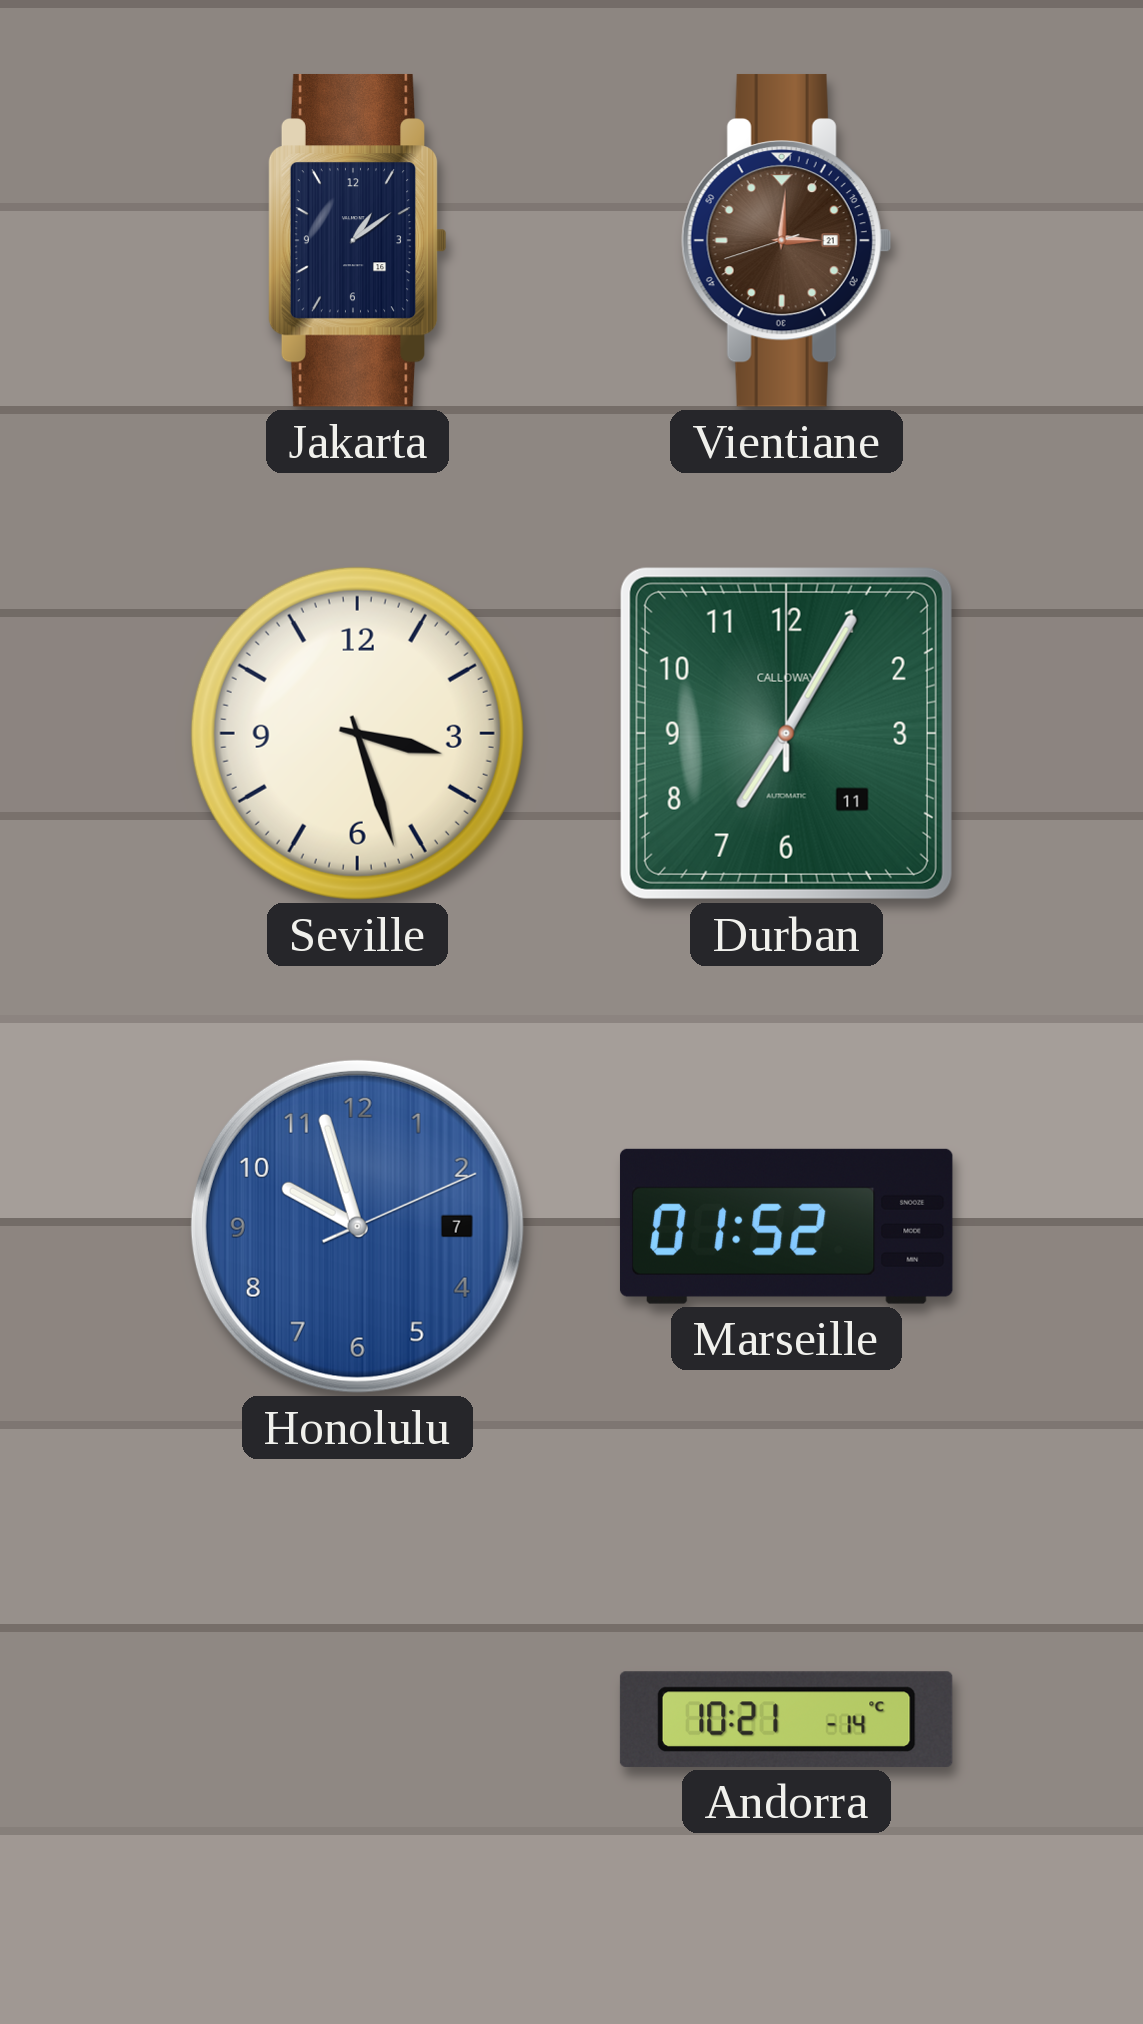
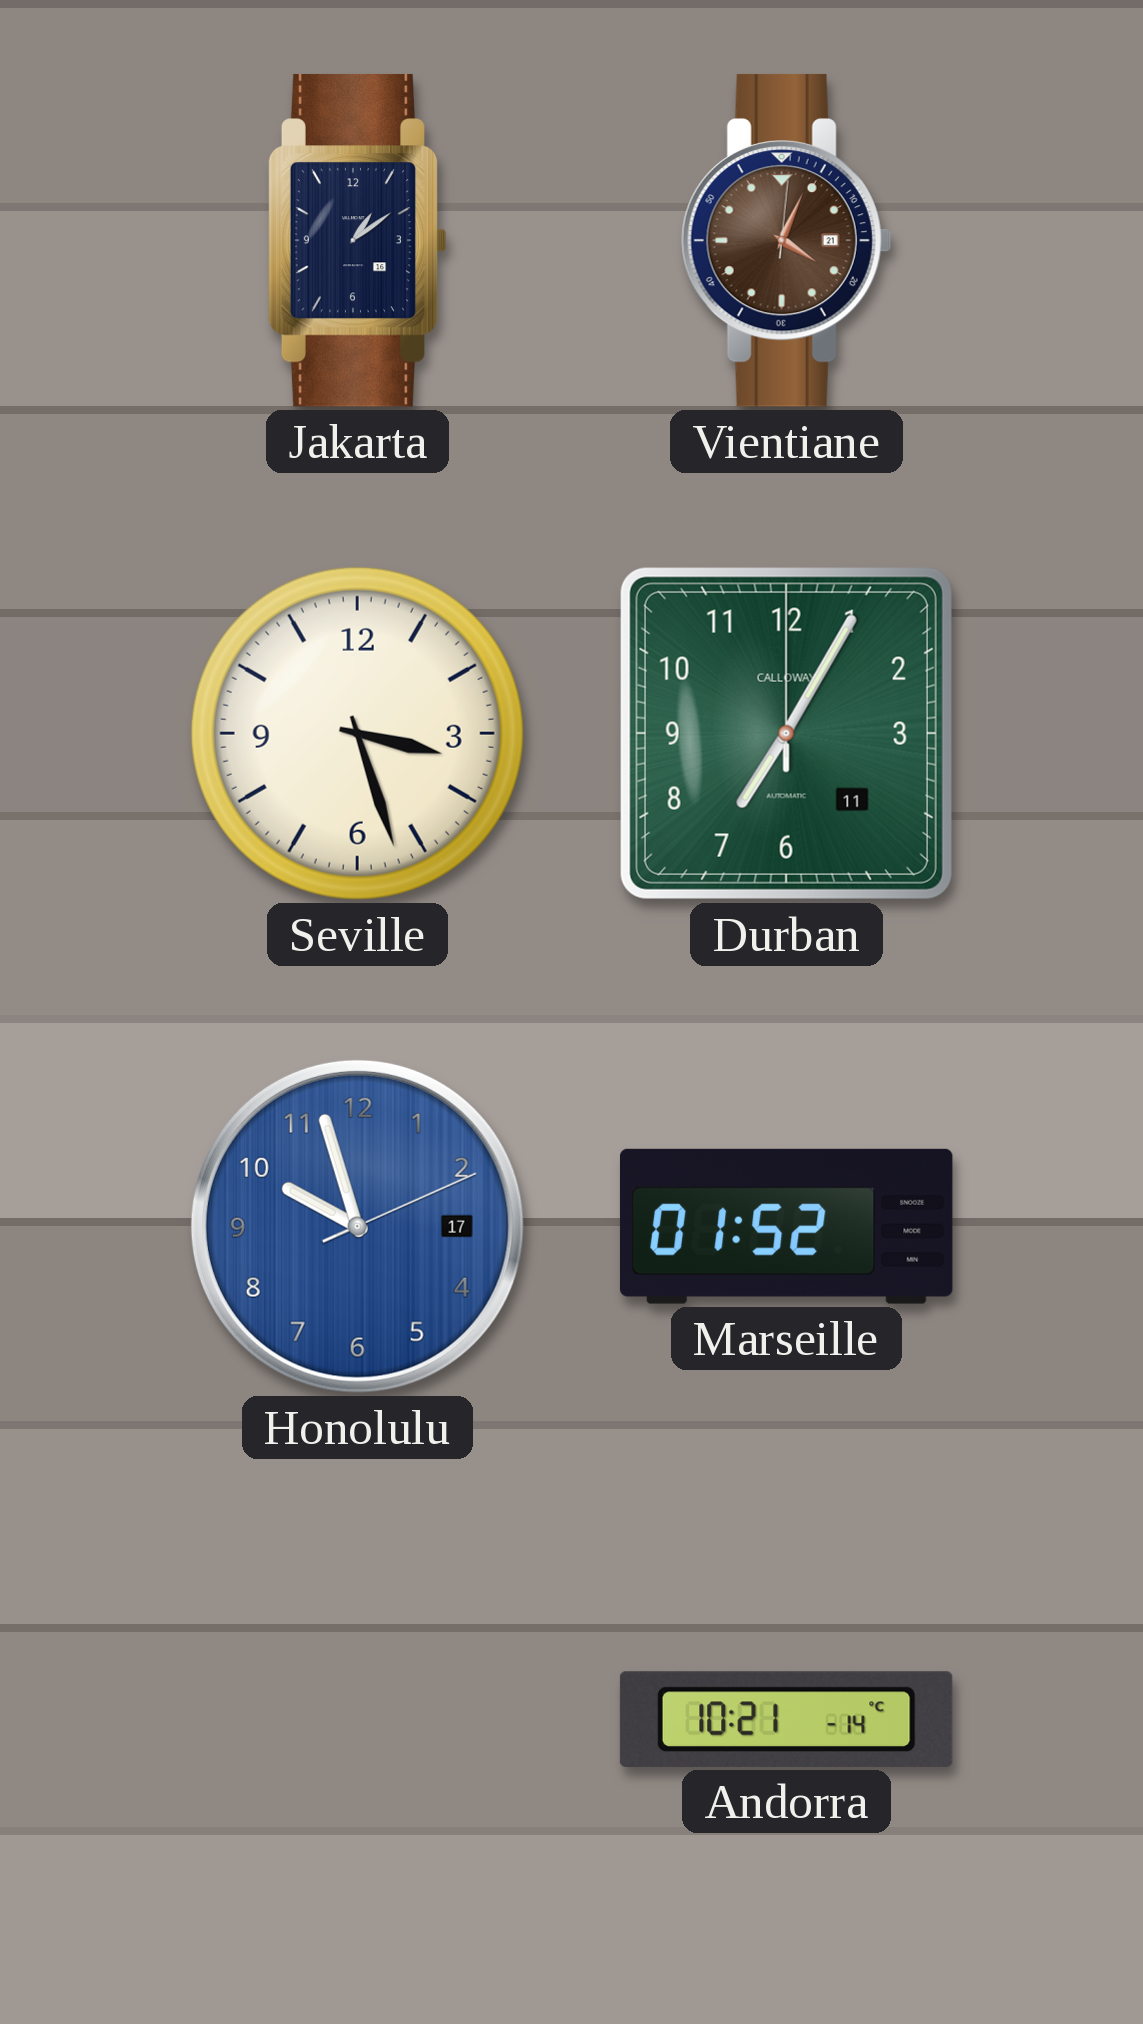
Vientiane: 3:00 -> 4:04
Honolulu date: 7 -> 17
